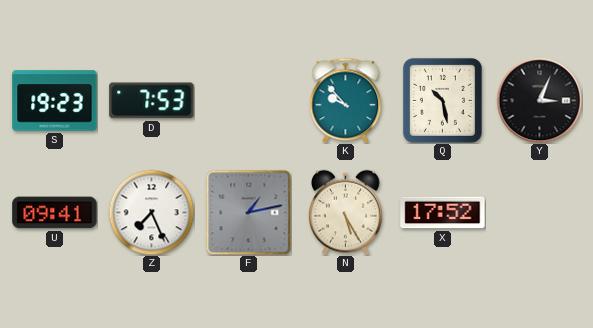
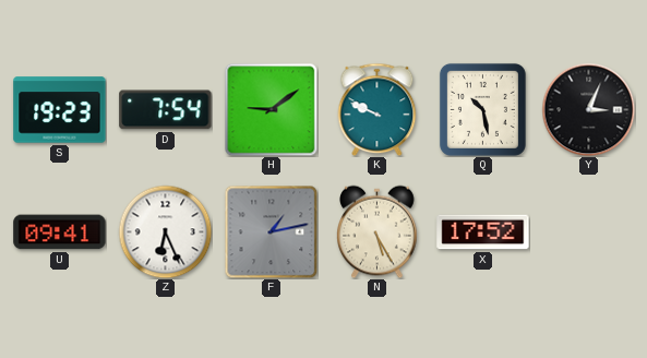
D: 7:53 -> 7:54
H: none -> 9:09
K: 9:53 -> 9:49
Z: 7:26 -> 6:26
